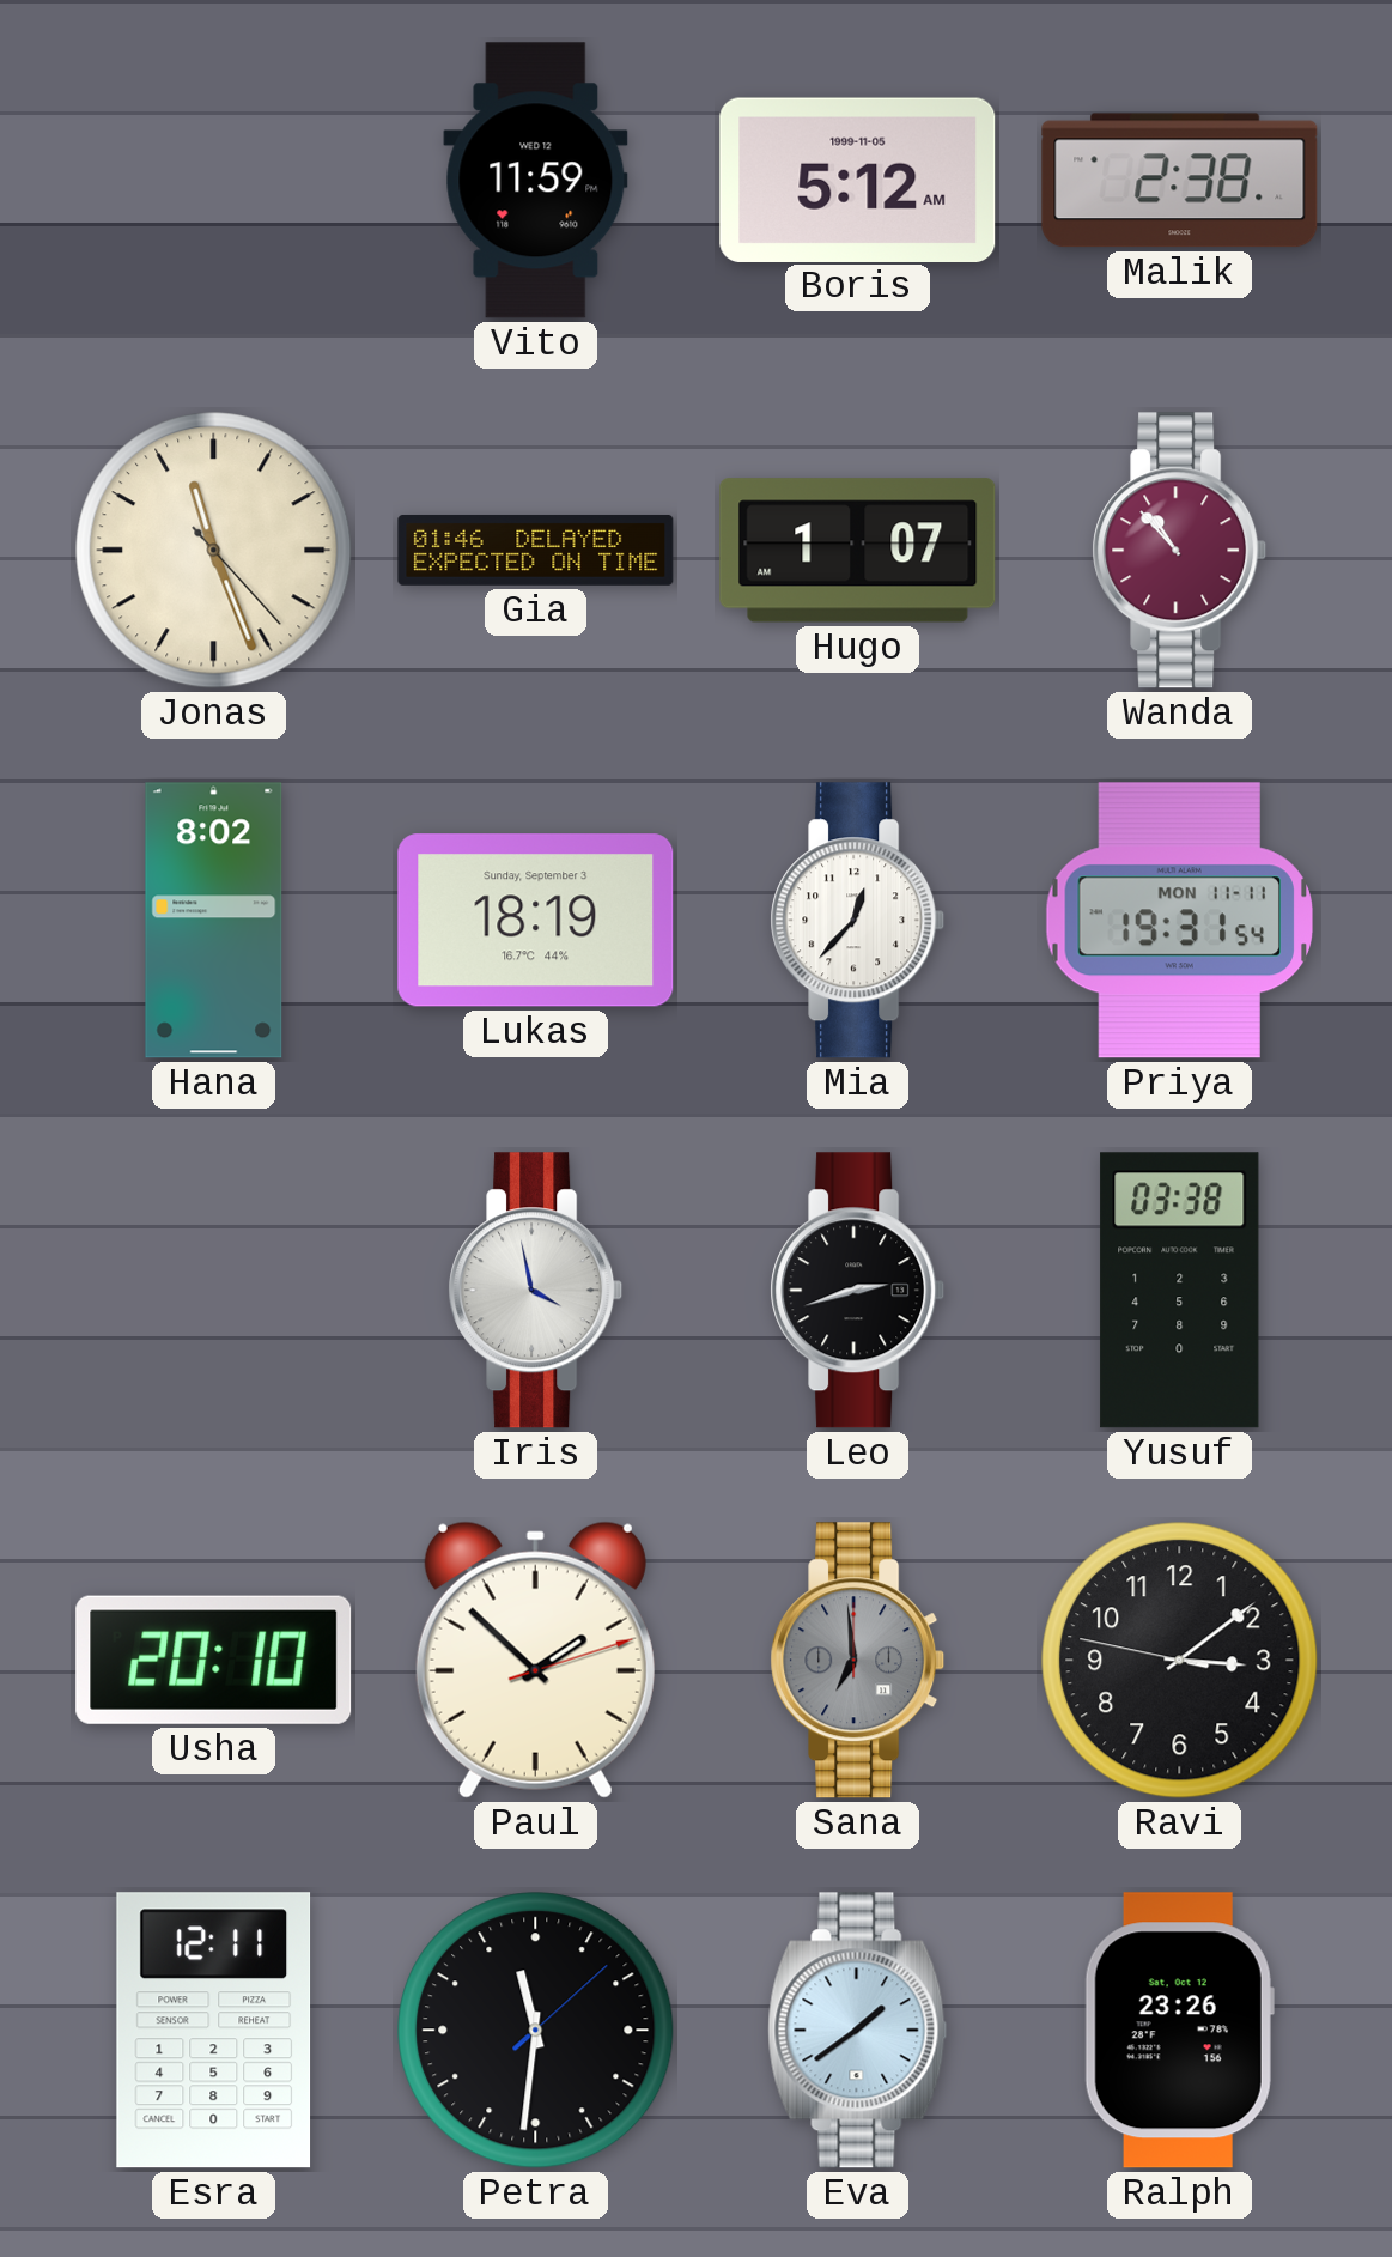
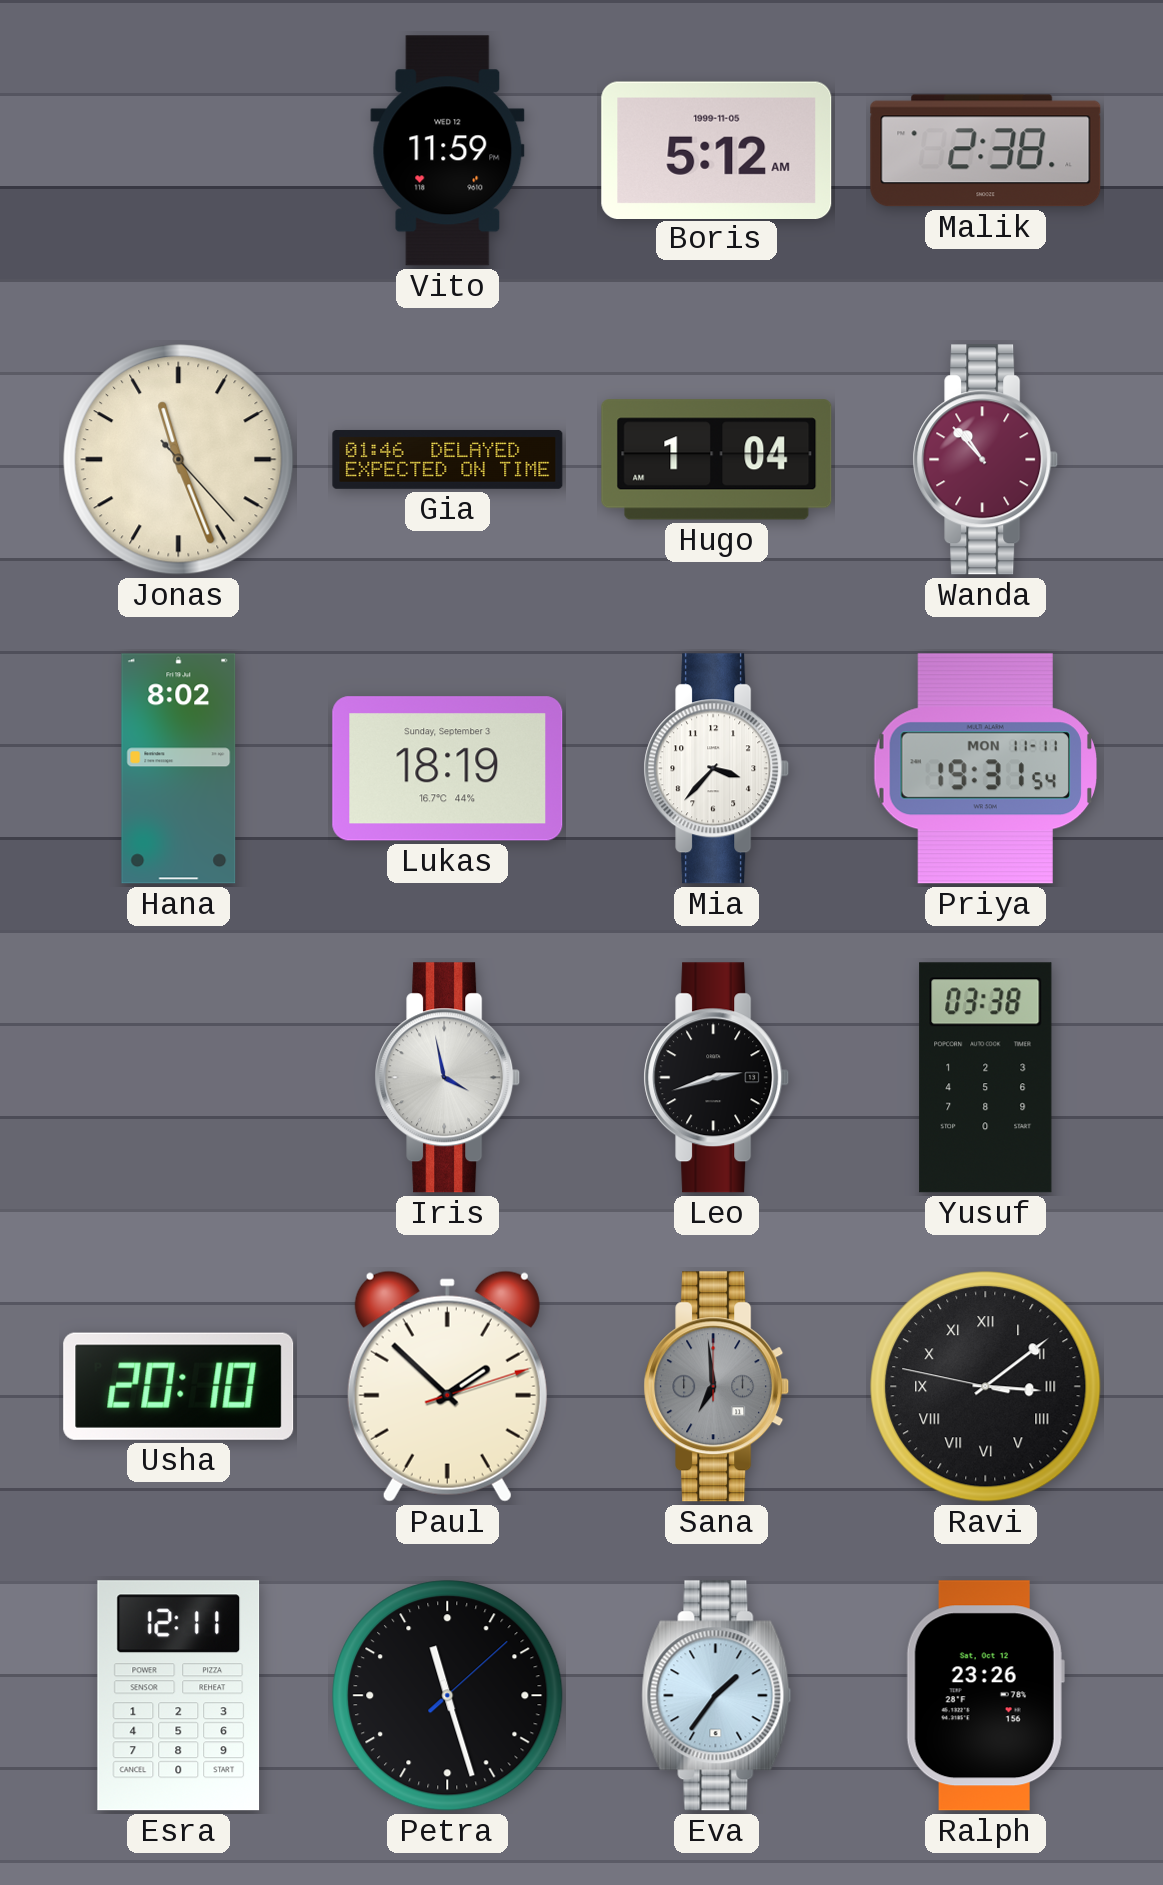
Hugo: 1:07 -> 1:04
Mia: 12:37 -> 3:37
Ravi numerals: Arabic -> Roman
Petra: 11:31 -> 11:27
Eva: 1:39 -> 1:36
